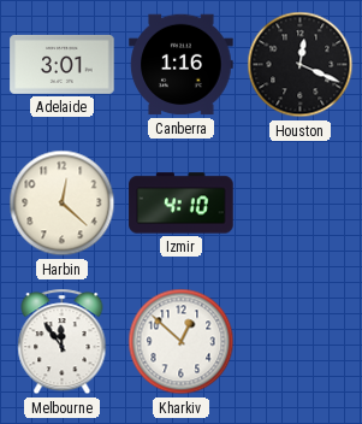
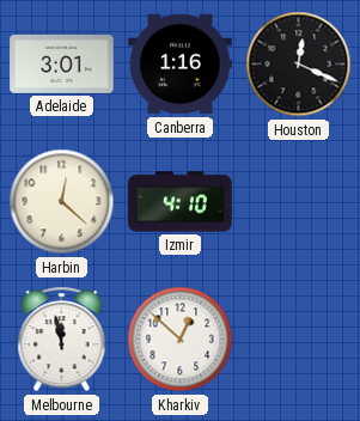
Melbourne: 11:54 -> 11:58
